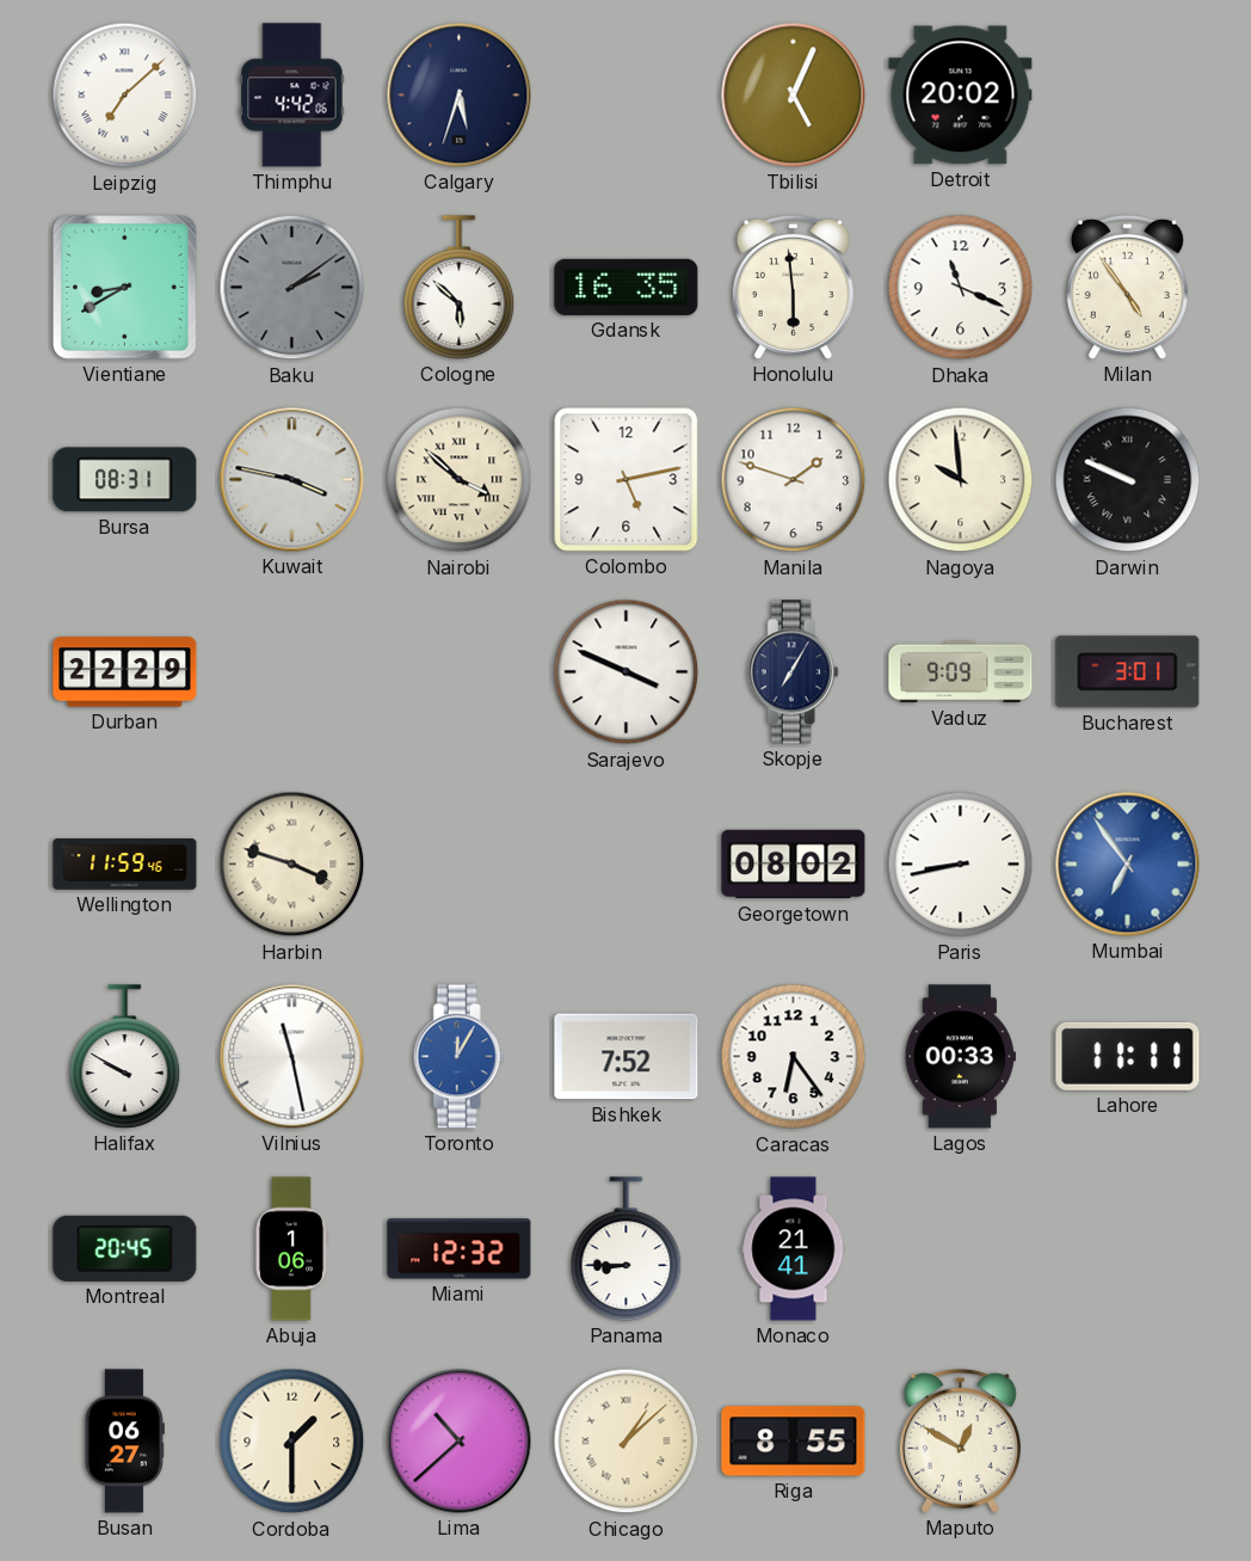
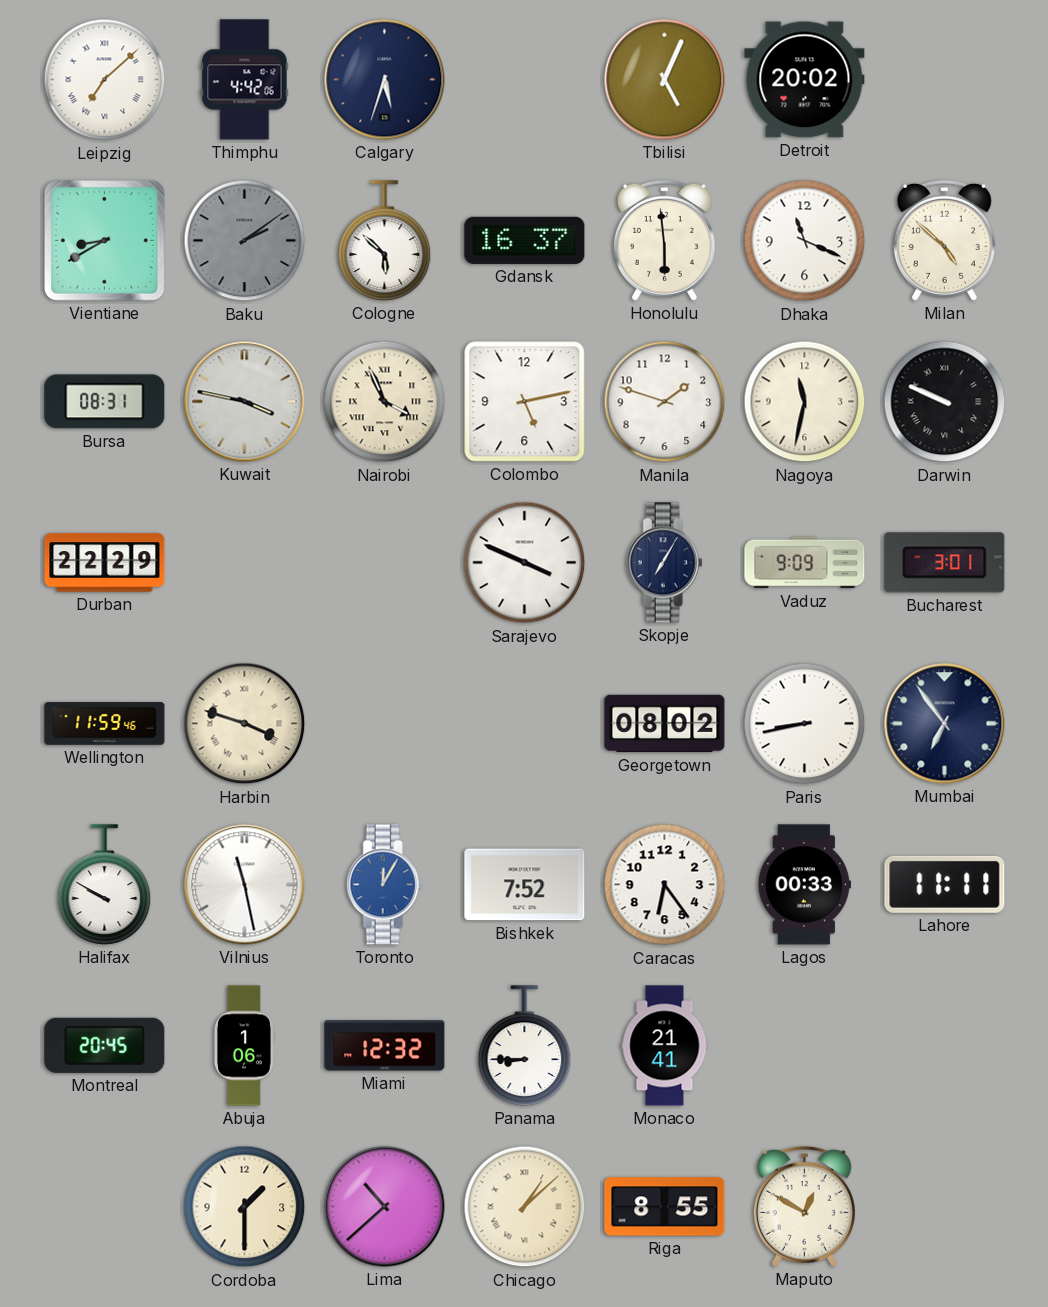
Gdansk: 16:35 -> 16:37
Milan: 4:54 -> 4:52
Nairobi: 3:52 -> 3:56
Nagoya: 9:59 -> 11:32
Mumbai dial: blue -> navy
Busan: 06:27 -> none
